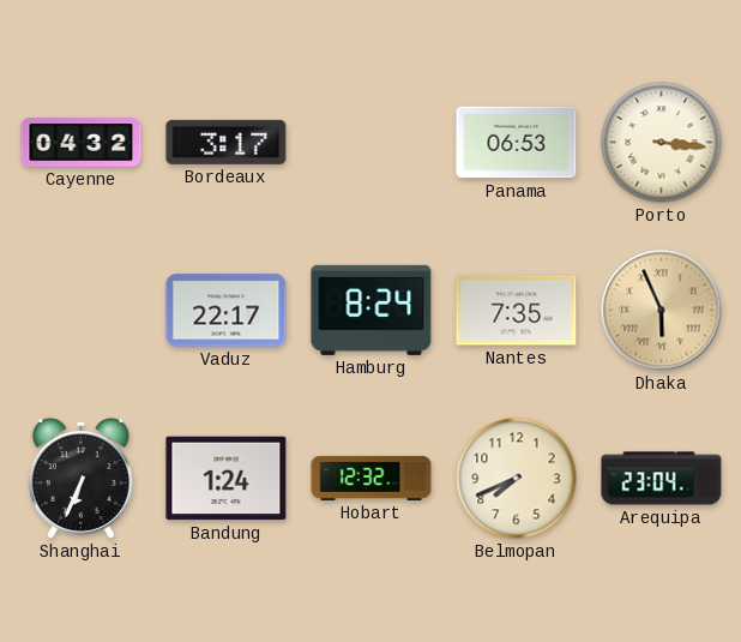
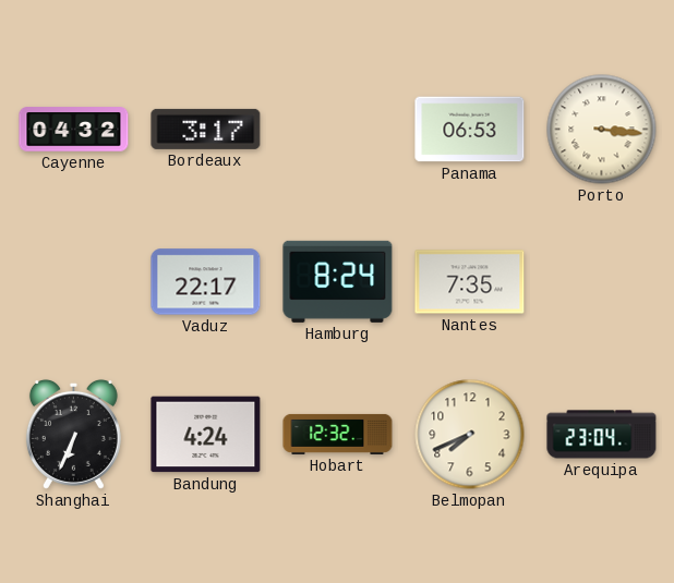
Dhaka: 5:56 -> none
Bandung: 1:24 -> 4:24
